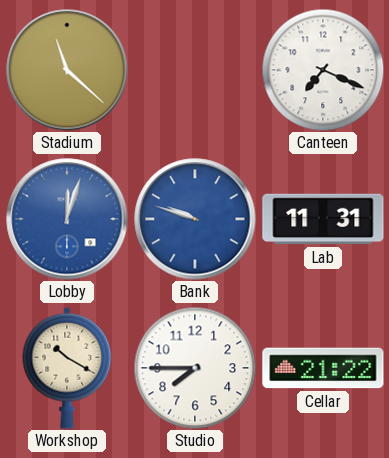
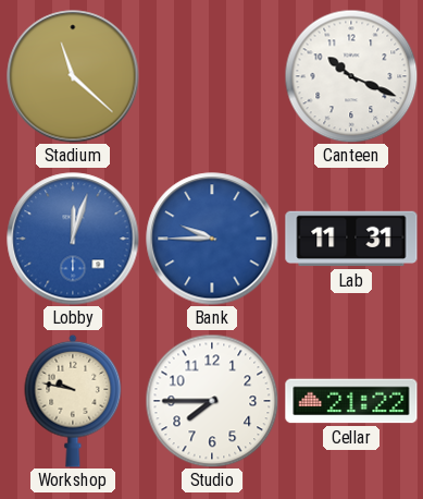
Canteen: 7:19 -> 10:19
Bank: 9:48 -> 9:45
Workshop: 10:20 -> 9:47
